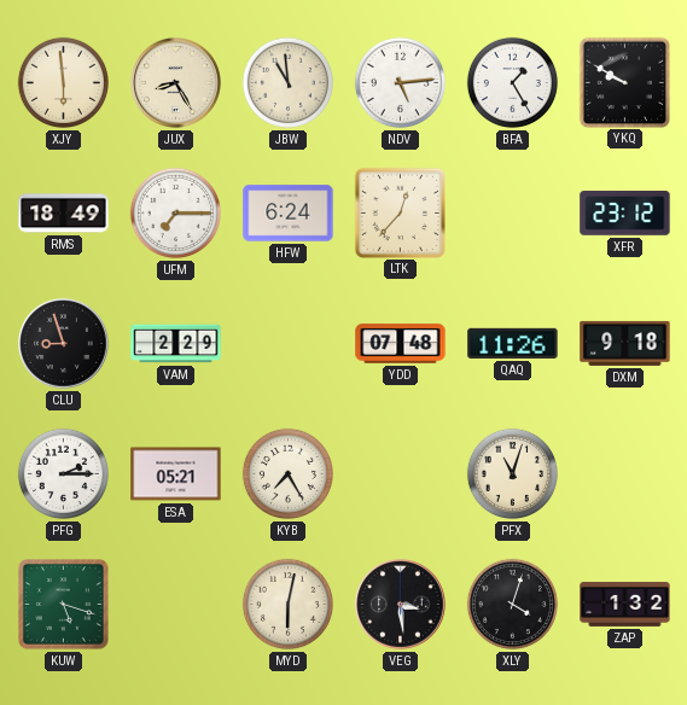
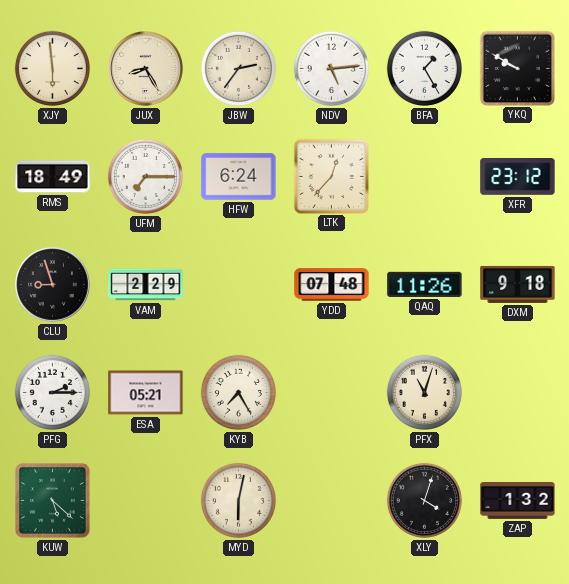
JBW: 10:59 -> 2:36
KUW: 5:18 -> 5:22
VEG: 3:29 -> none
